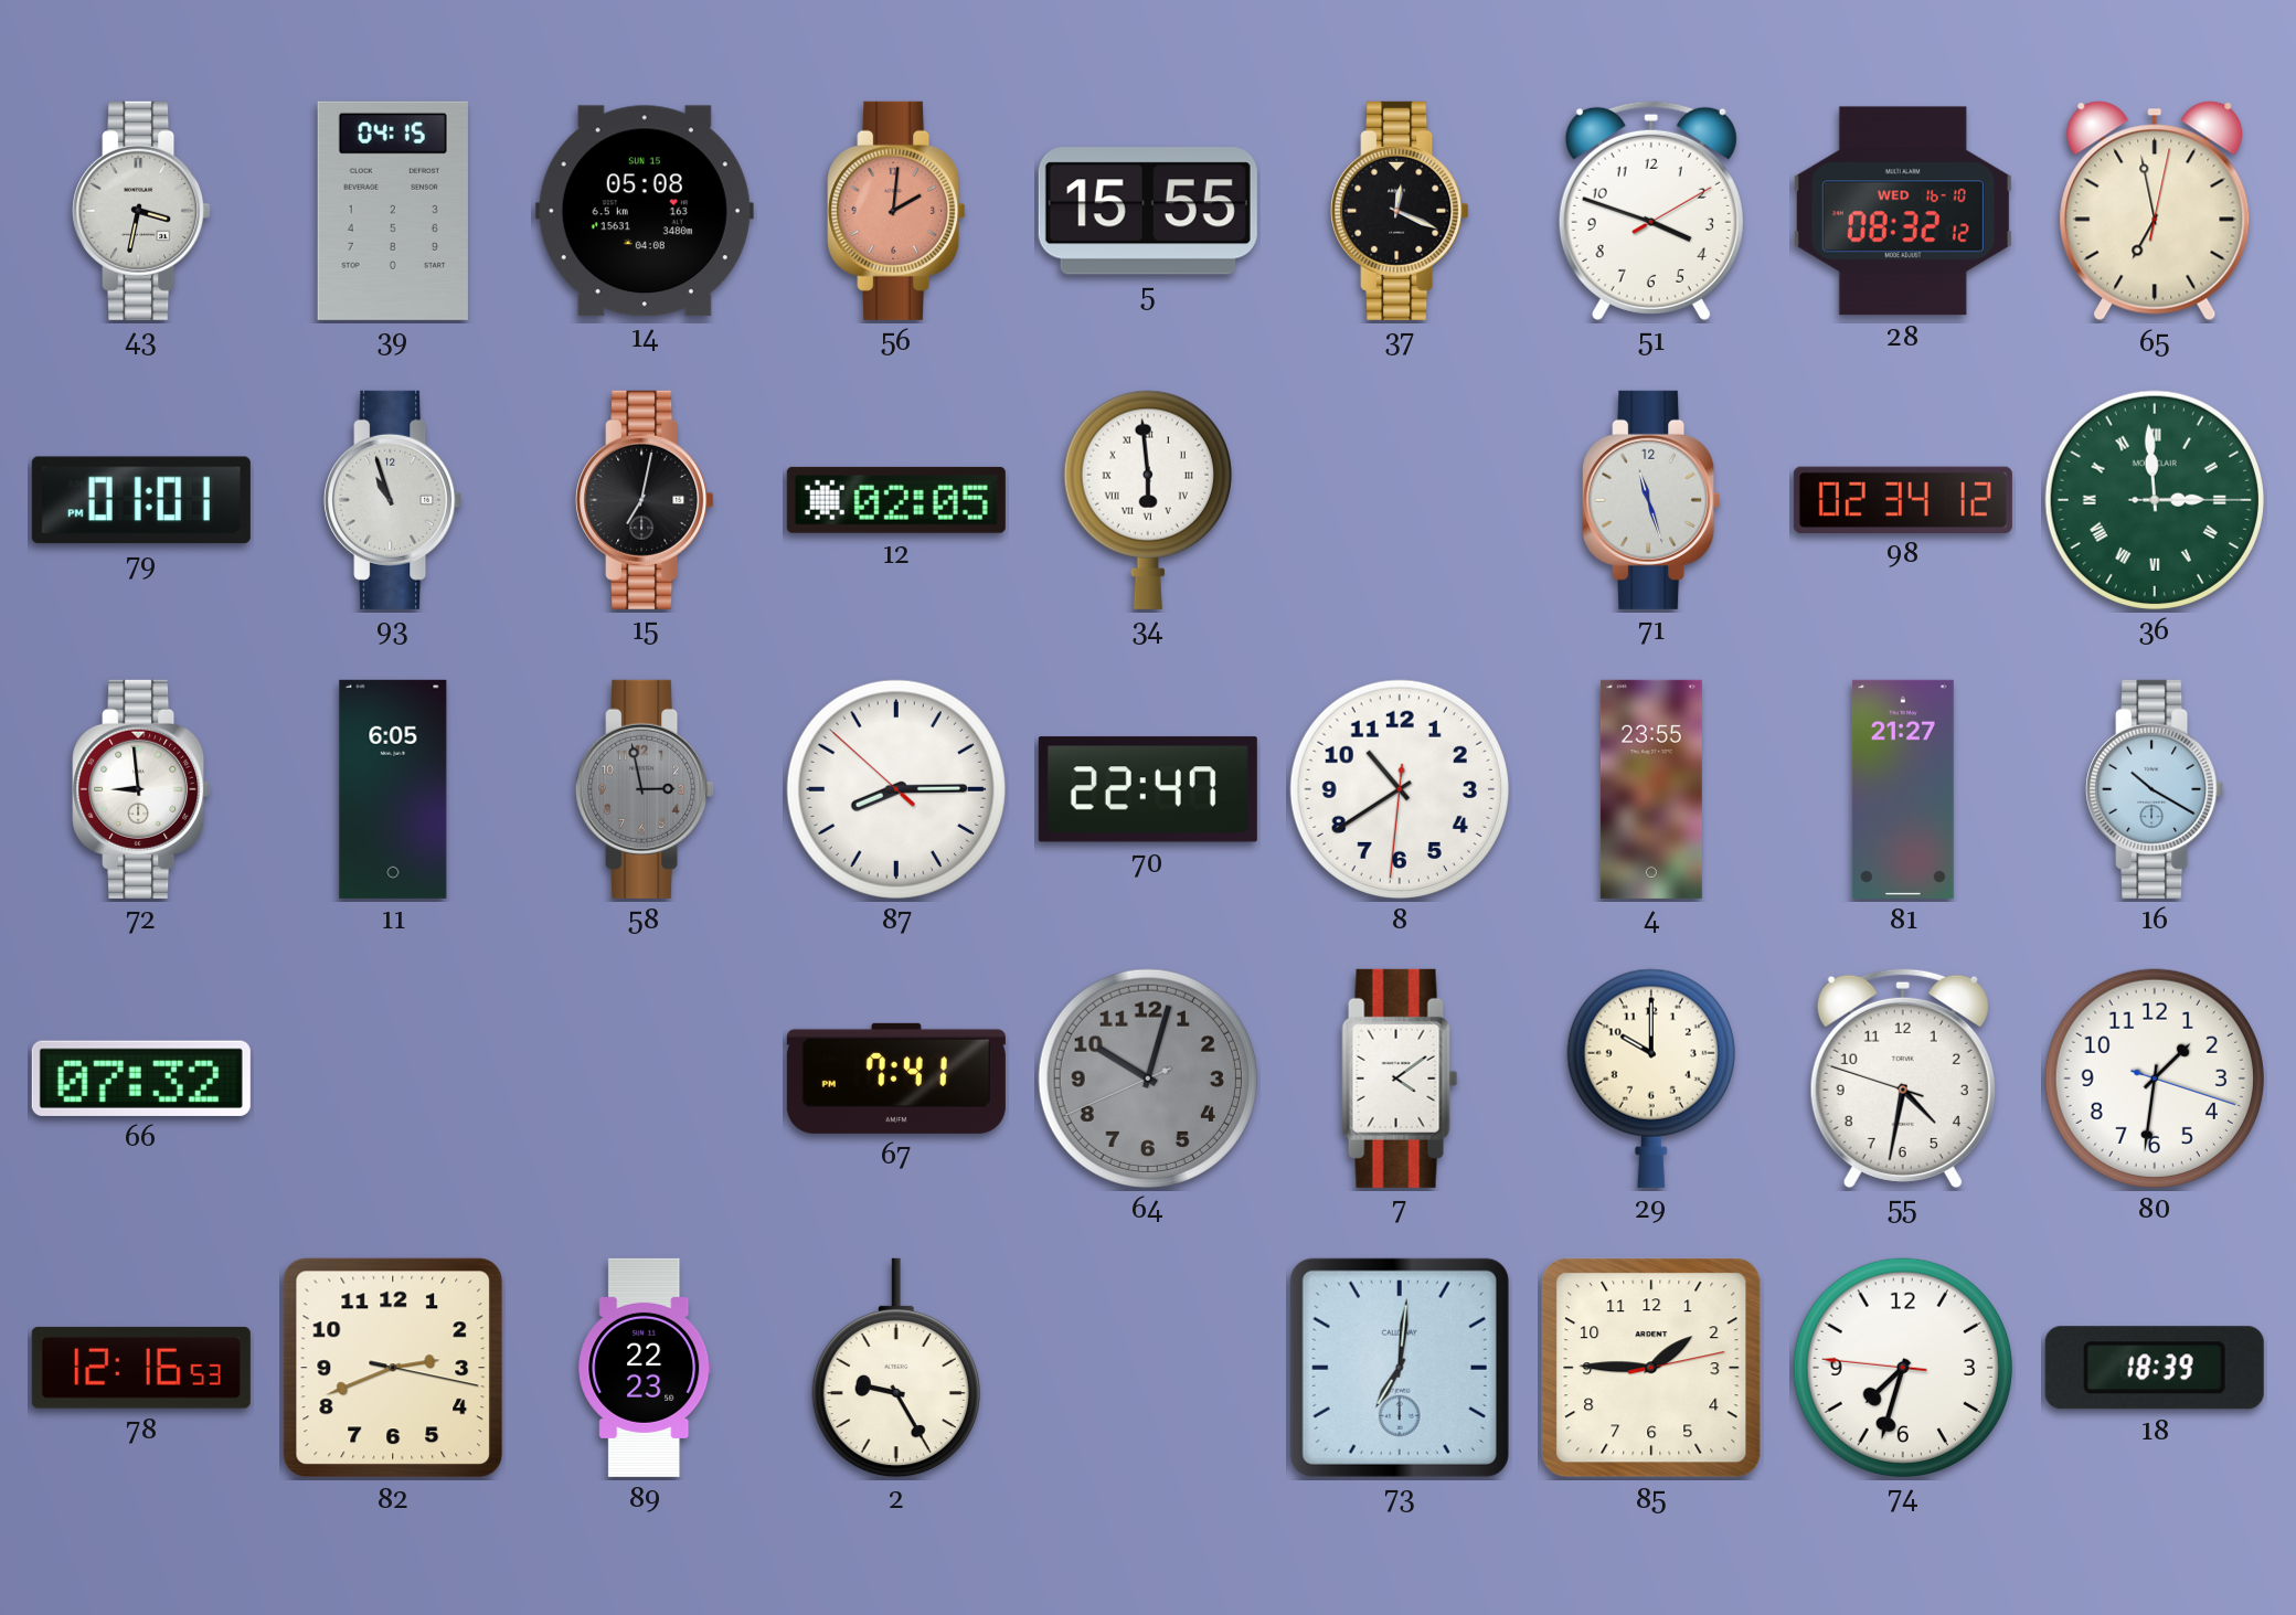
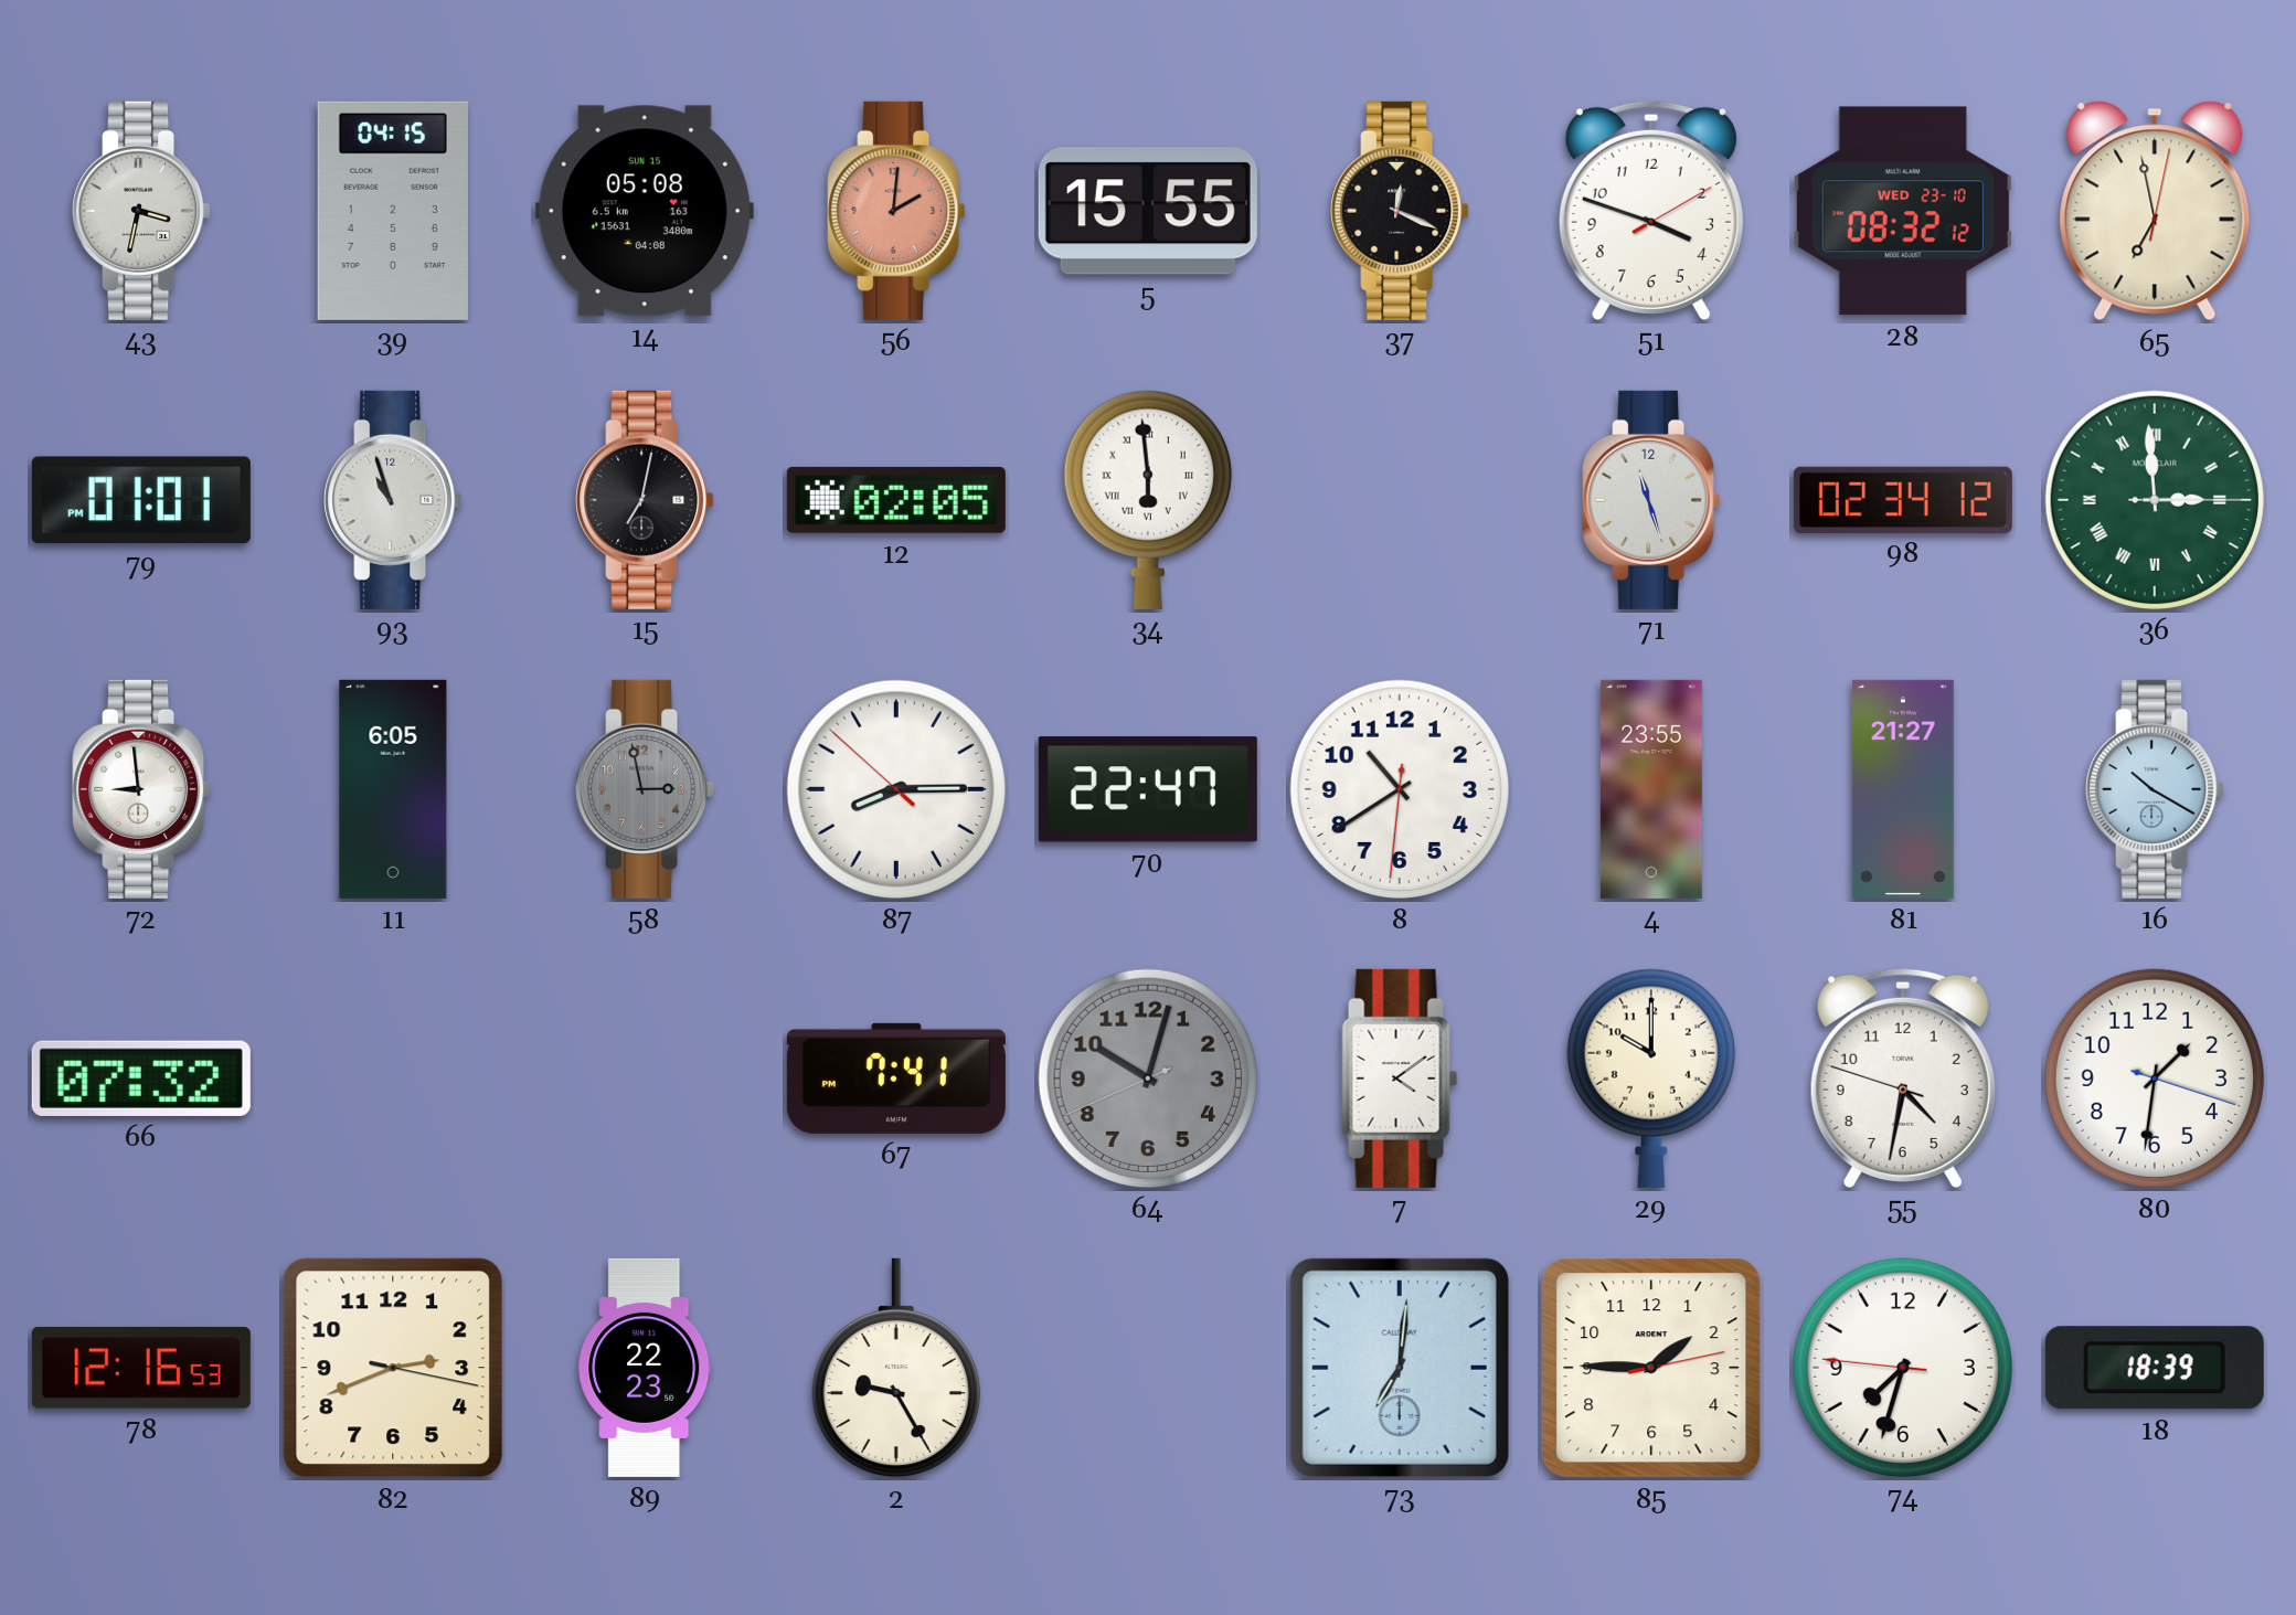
28 date: WED 16-10 -> WED 23-10
